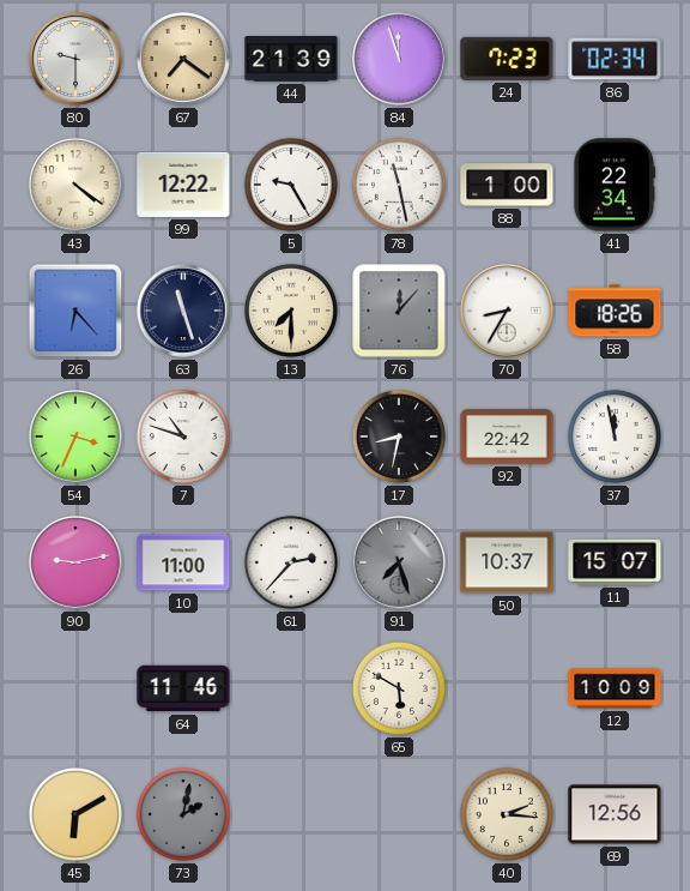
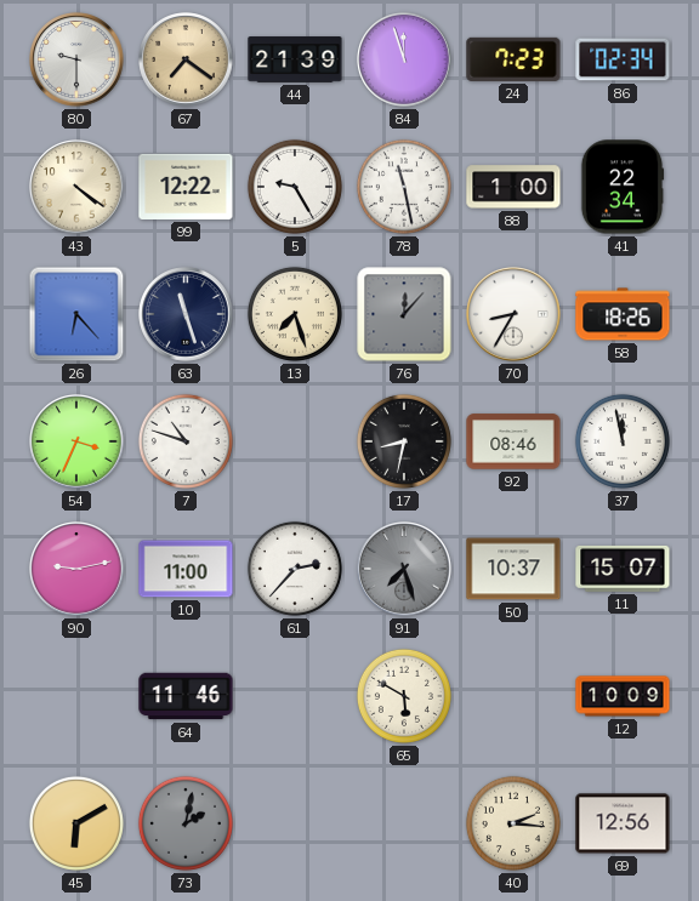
13: 7:30 -> 7:27
92: 22:42 -> 08:46
